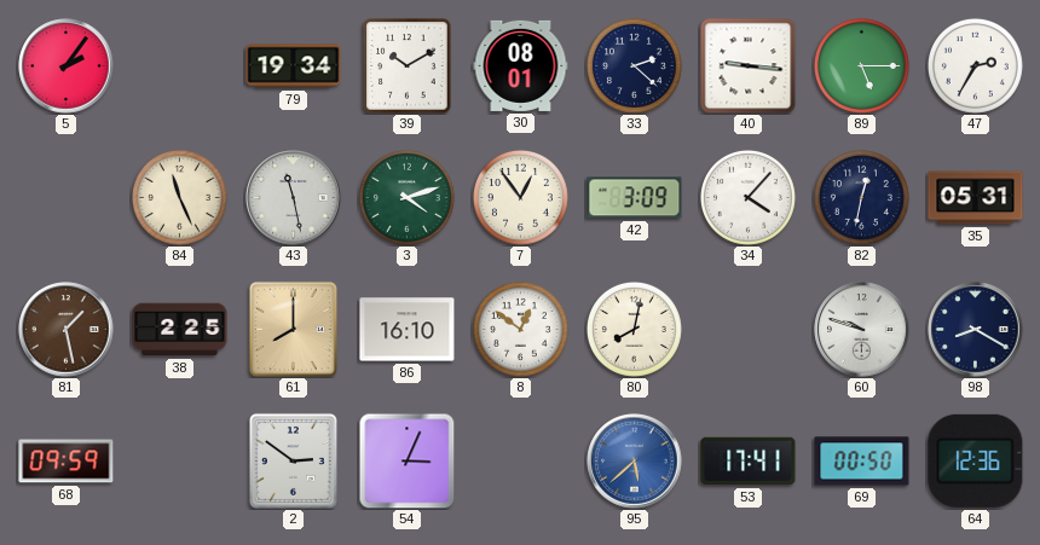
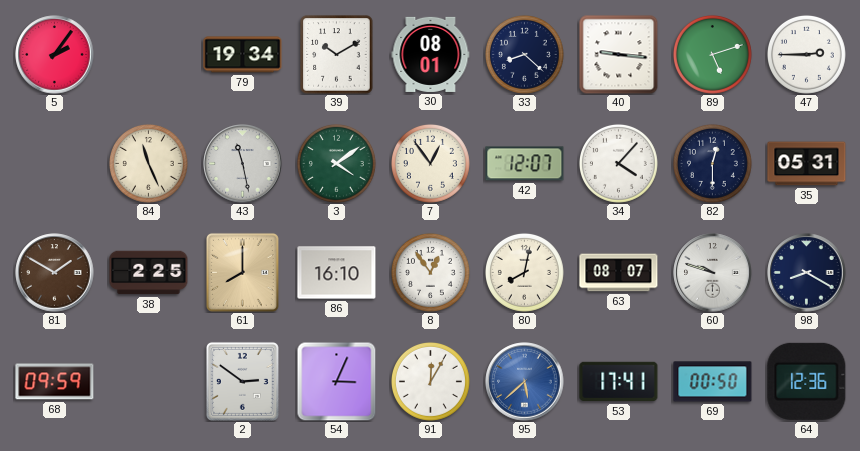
33: 2:22 -> 8:22
89: 5:15 -> 5:12
47: 2:35 -> 2:45
3: 4:12 -> 4:09
42: 3:09 -> 12:07
82: 12:32 -> 12:30
81: 1:28 -> 1:50
8: 12:51 -> 12:54
63: none -> 08:07
91: none -> 12:05
